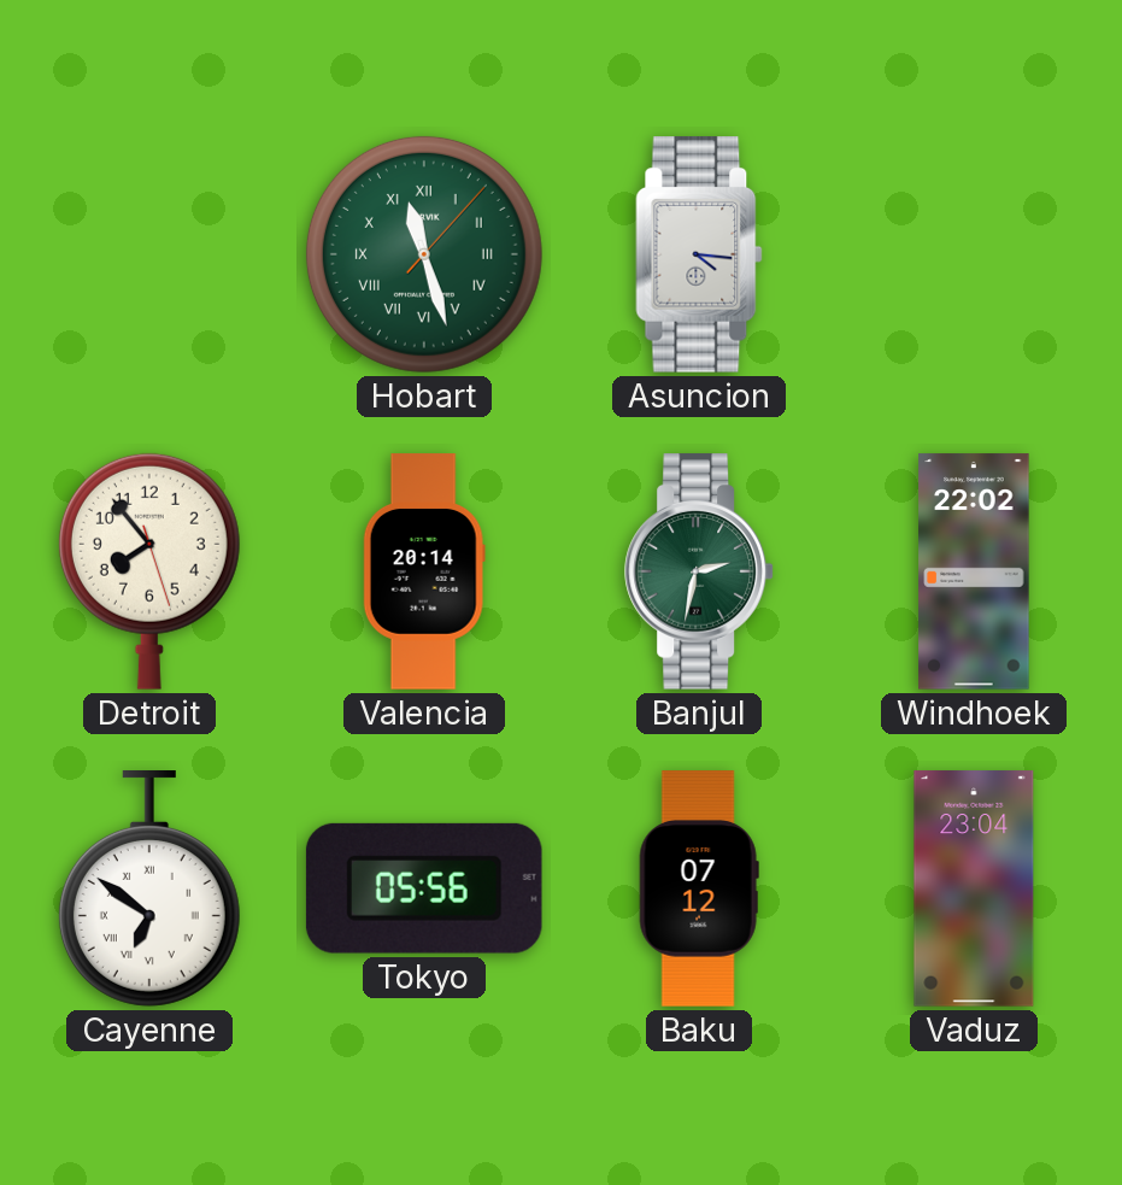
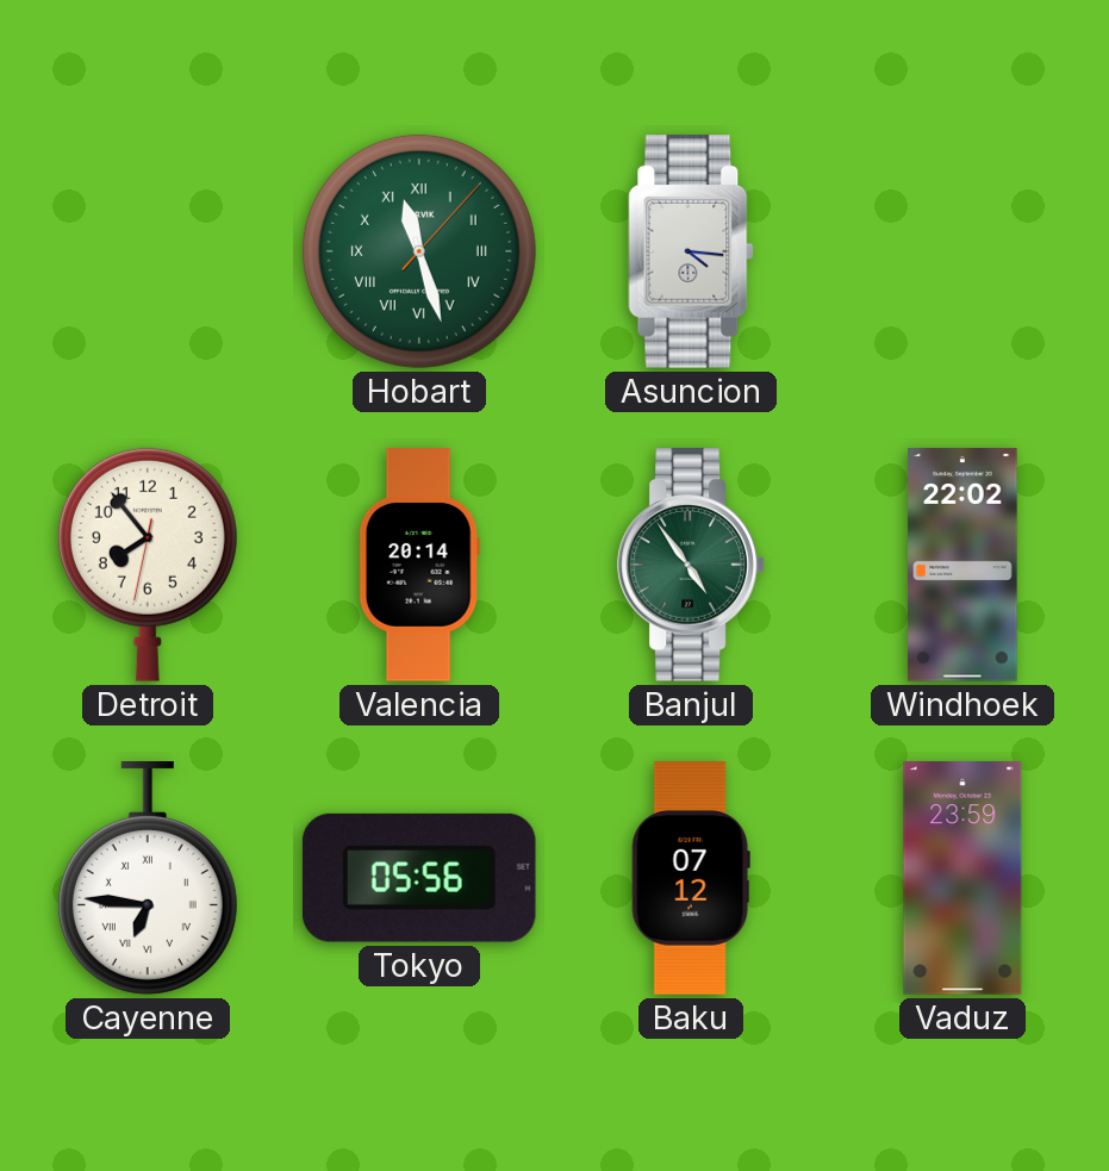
Detroit: 7:53:27 -> 7:53:32
Banjul: 2:32 -> 4:54
Cayenne: 6:51 -> 6:46
Vaduz: 23:04 -> 23:59
